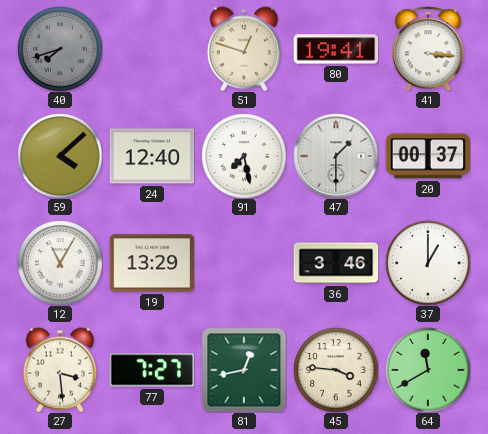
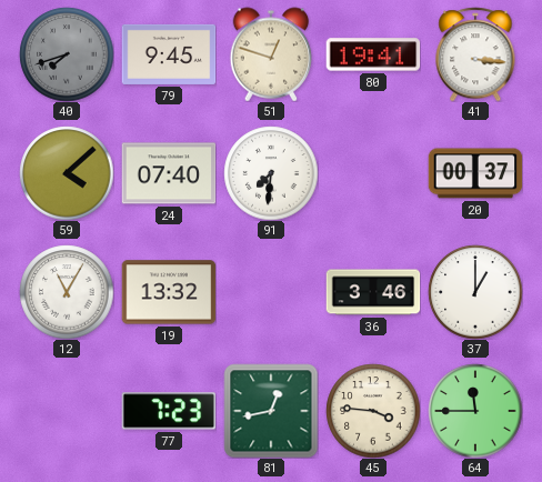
79: none -> 9:45
24: 12:40 -> 07:40
91: 7:28 -> 7:31
47: 1:30 -> none
19: 13:29 -> 13:32
27: 3:29 -> none
77: 7:27 -> 7:23
64: 11:40 -> 11:45
